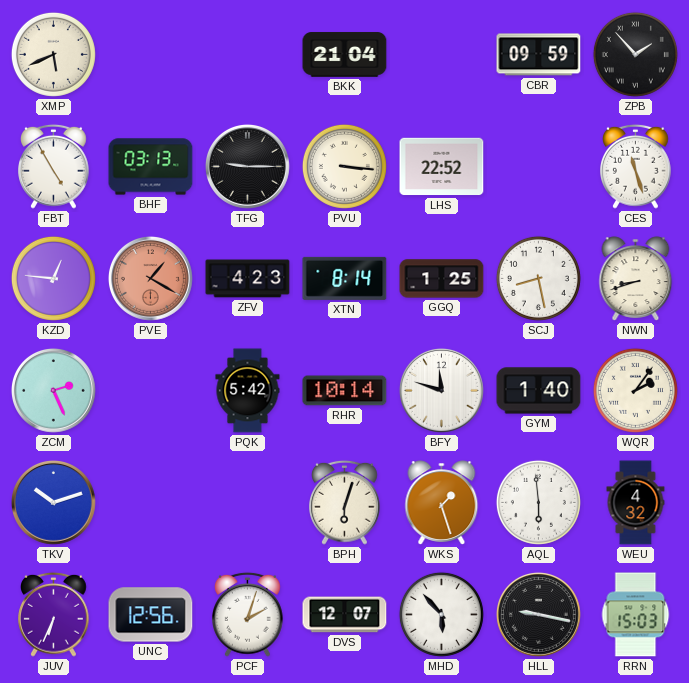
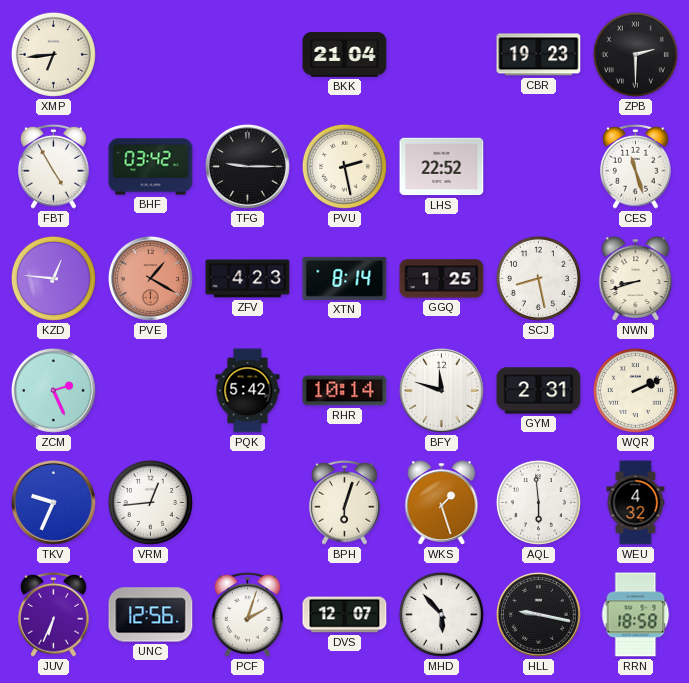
XMP: 5:41 -> 6:44
CBR: 09:59 -> 19:23
ZPB: 1:53 -> 2:30
BHF: 03:13 -> 03:42
PVU: 3:16 -> 2:28
GYM: 1:40 -> 2:31
WQR: 2:06 -> 2:11
TKV: 10:12 -> 9:34
VRM: none -> 12:44
RRN: 15:03 -> 18:58
